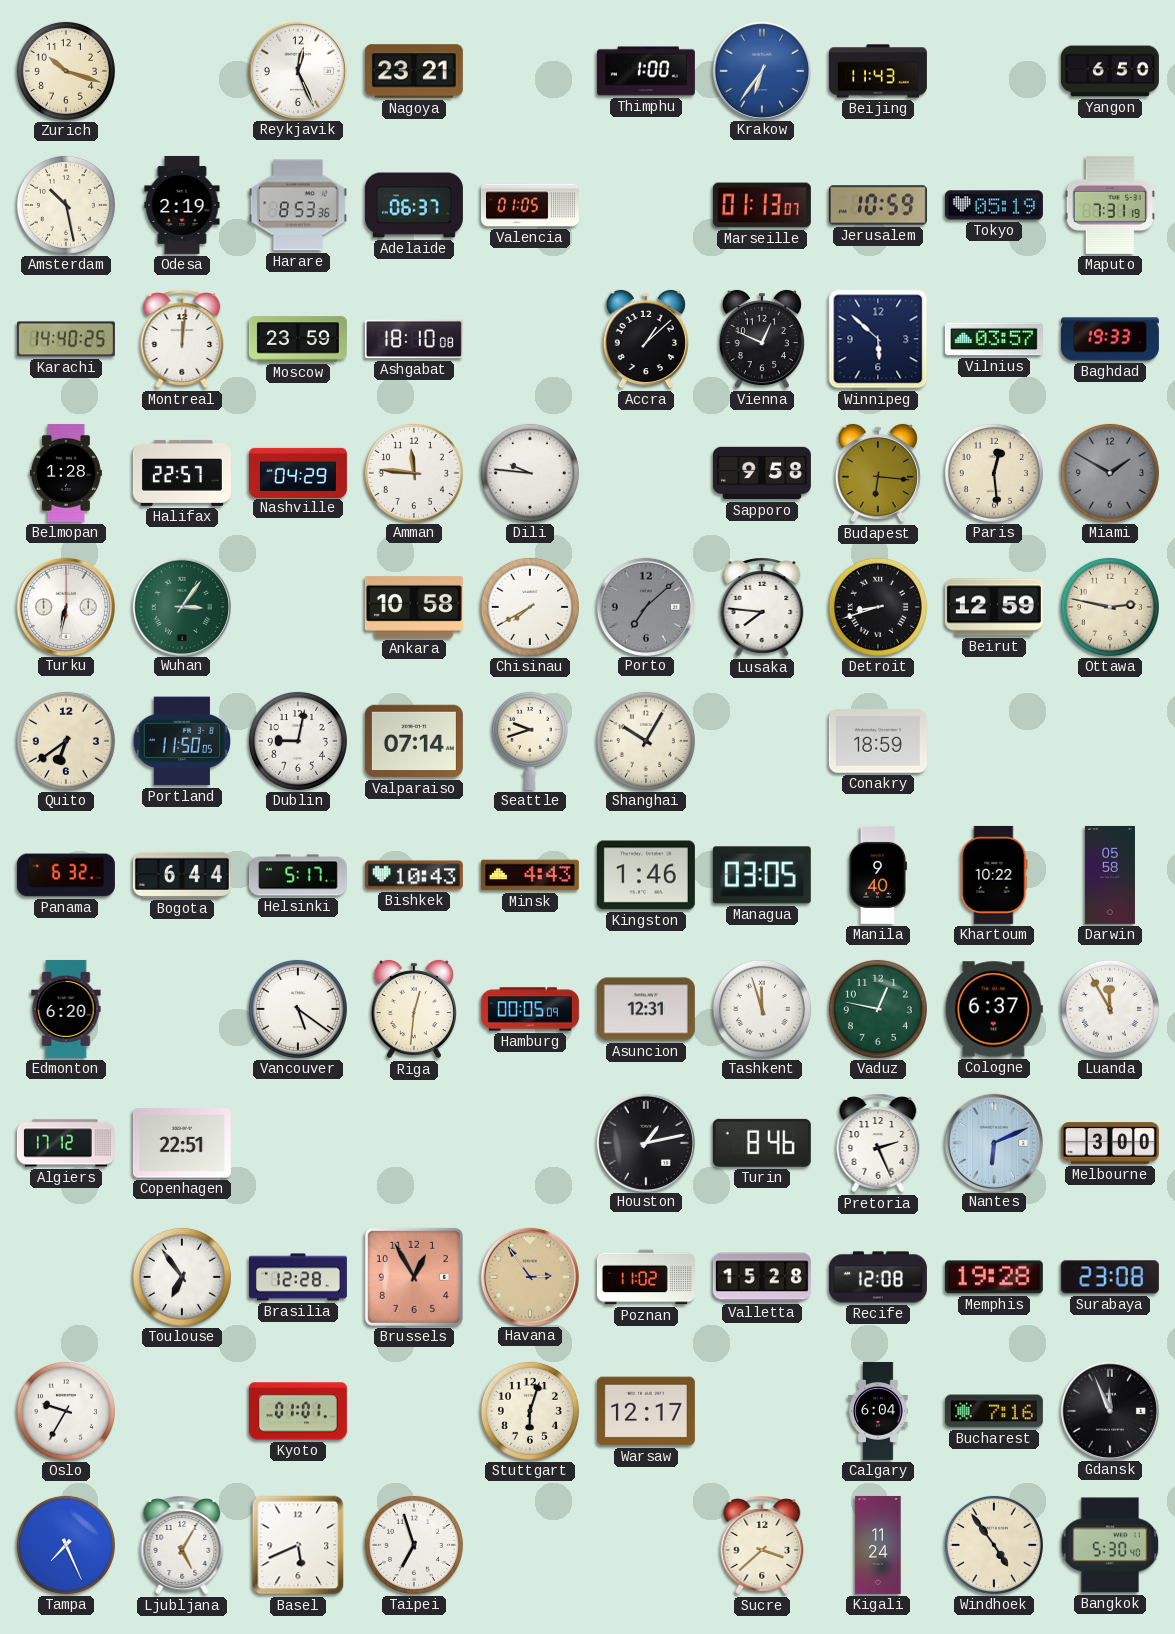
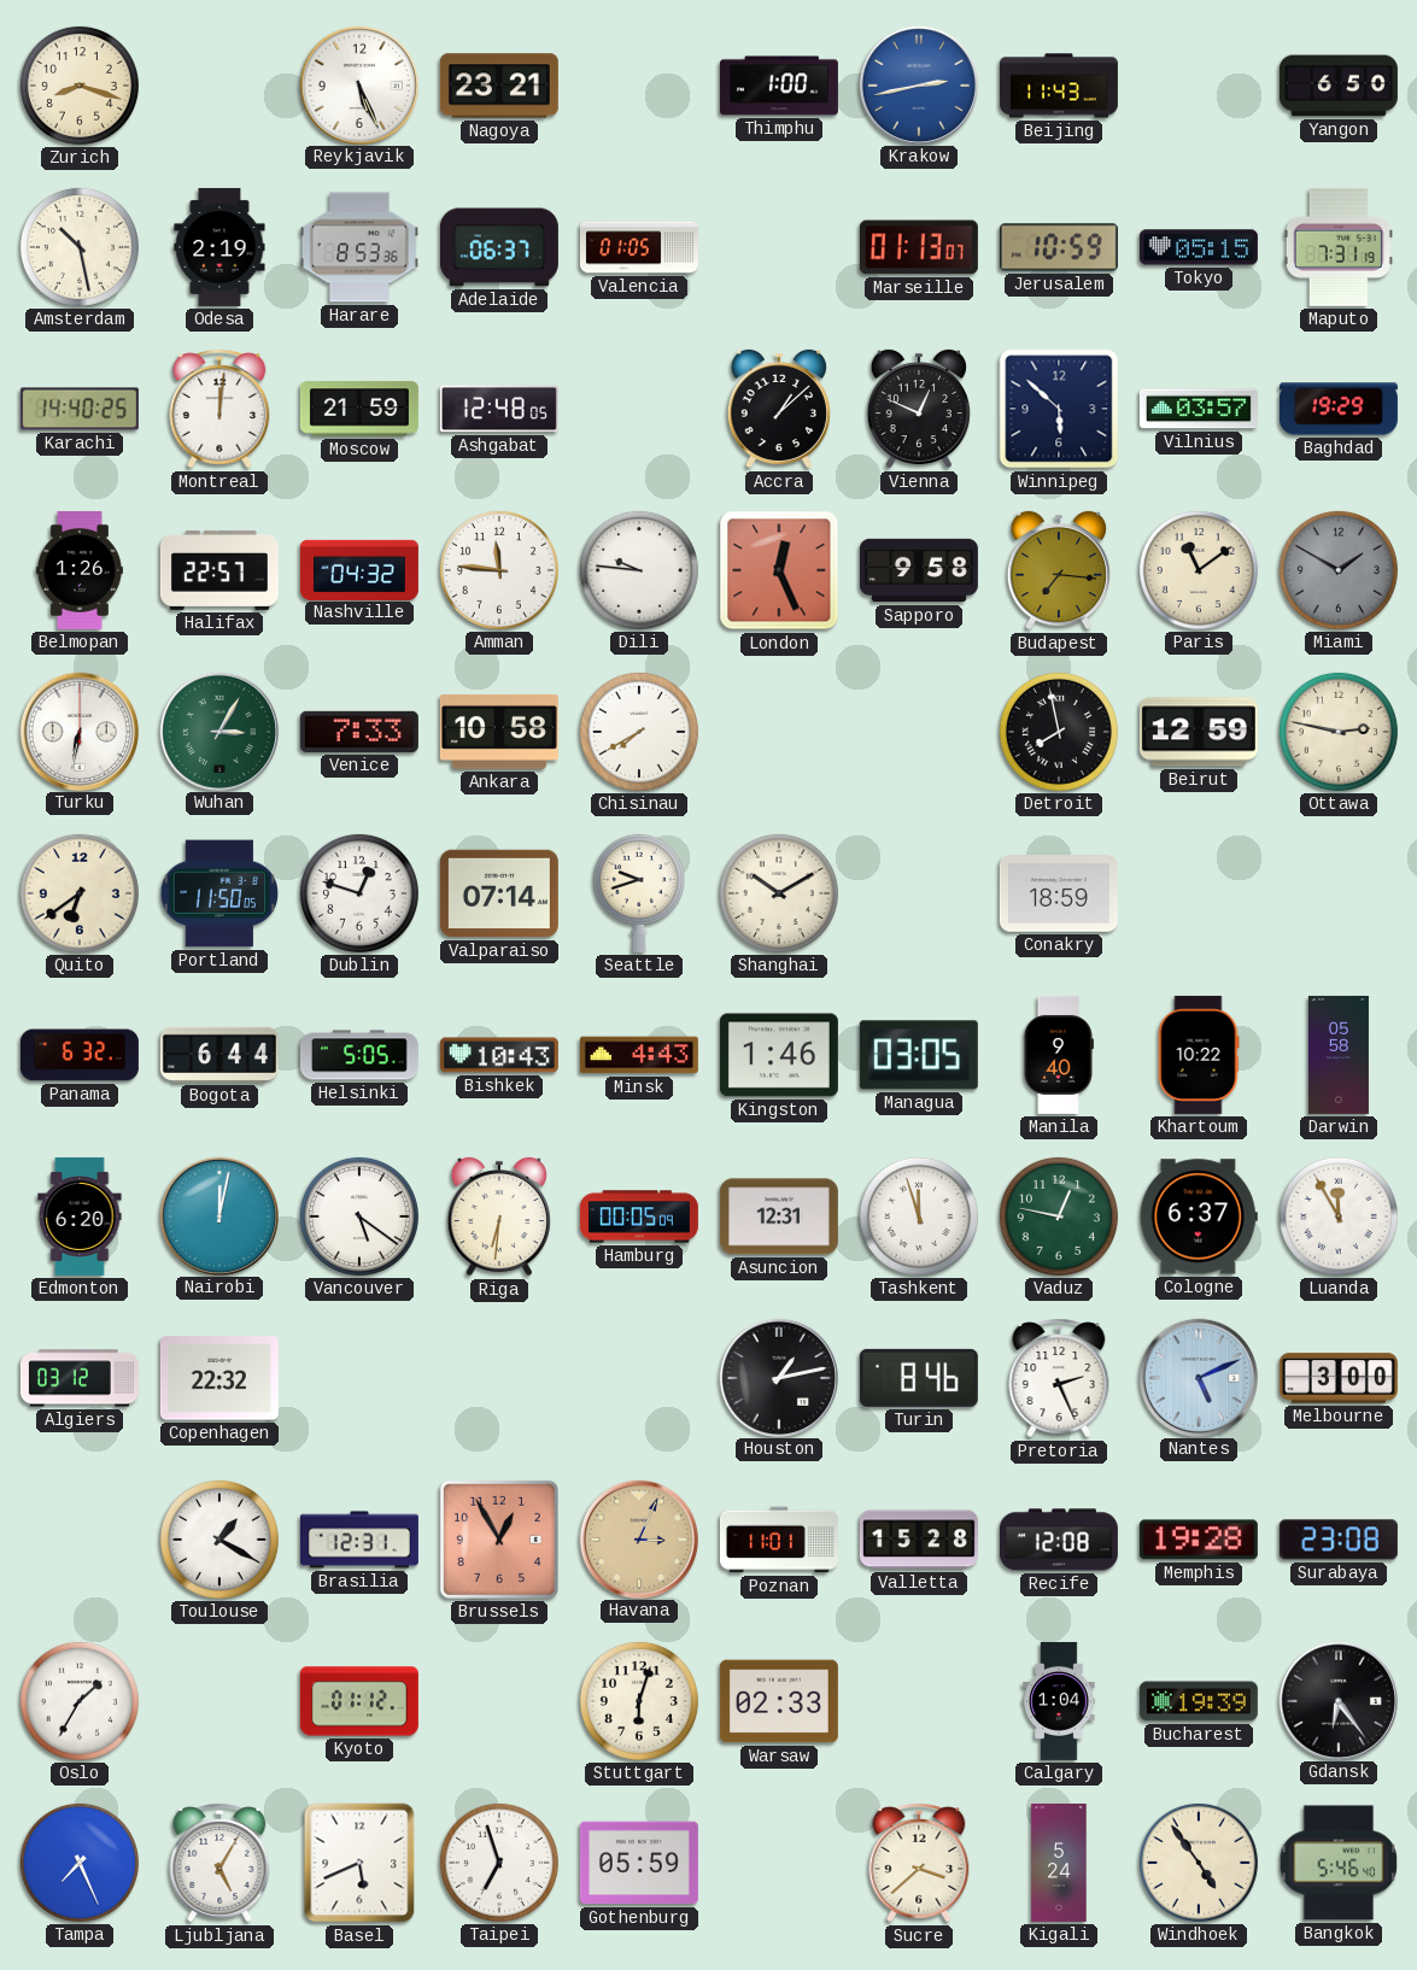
Zurich: 10:18 -> 8:18
Reykjavik: 12:26 -> 5:26
Krakow: 6:36 -> 2:43
Tokyo: 05:19 -> 05:15
Moscow: 23:59 -> 21:59
Ashgabat: 18:10 -> 12:48
Baghdad: 19:33 -> 19:29
Belmopan: 1:28 -> 1:26
Nashville: 04:29 -> 04:32
London: none -> 12:26
Budapest: 6:16 -> 7:16
Paris: 12:29 -> 11:09
Wuhan: 3:06 -> 3:05
Venice: none -> 7:33
Porto: 7:08 -> none
Lusaka: 7:46 -> none
Detroit: 8:42 -> 7:58
Dublin: 9:02 -> 12:48
Shanghai: 10:05 -> 10:10
Helsinki: 5:17 -> 5:05
Nairobi: none -> 12:02
Riga: 12:31 -> 6:31
Algiers: 17:12 -> 03:12
Copenhagen: 22:51 -> 22:32
Nantes: 6:11 -> 5:11
Toulouse: 6:54 -> 1:20
Brasilia: 12:28 -> 12:31
Havana: 2:54 -> 3:04
Poznan: 11:02 -> 11:01
Oslo: 9:35 -> 1:35
Kyoto: 01:01 -> 01:12
Warsaw: 12:17 -> 02:33
Calgary: 6:04 -> 1:04
Bucharest: 7:16 -> 19:39
Gdansk: 11:56 -> 6:24
Gothenburg: none -> 05:59
Kigali: 11:24 -> 5:24
Bangkok: 5:30 -> 5:46
